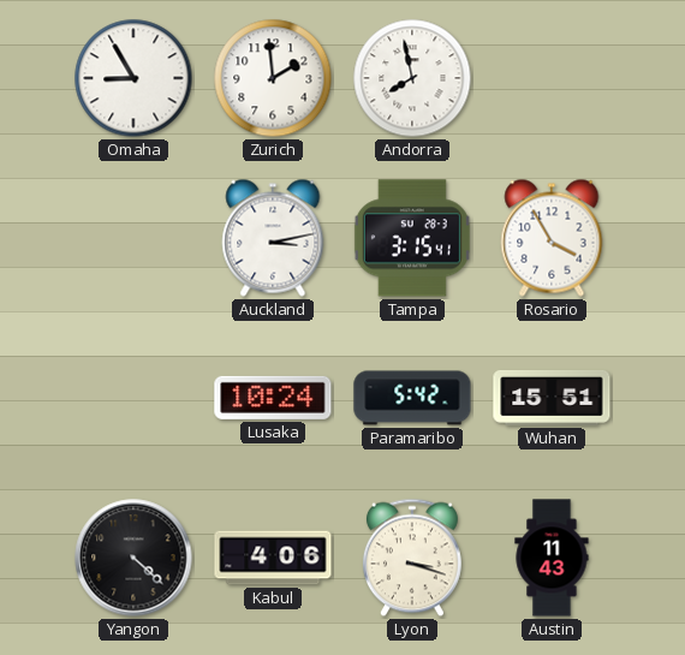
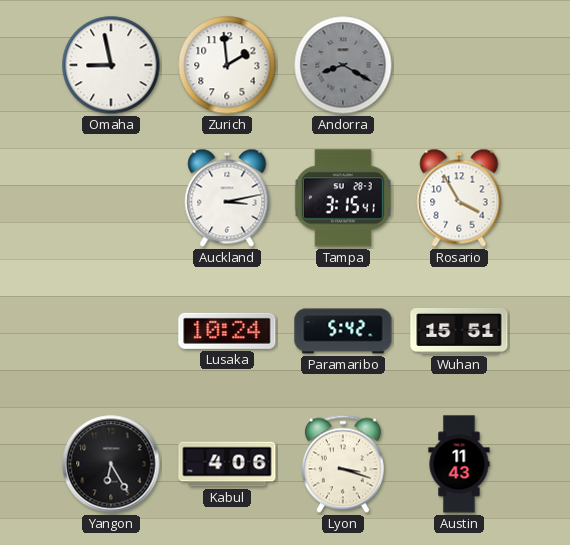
Omaha: 8:55 -> 8:58
Andorra: 7:58 -> 8:20
Andorra dial: white -> grey
Yangon: 4:22 -> 6:25
